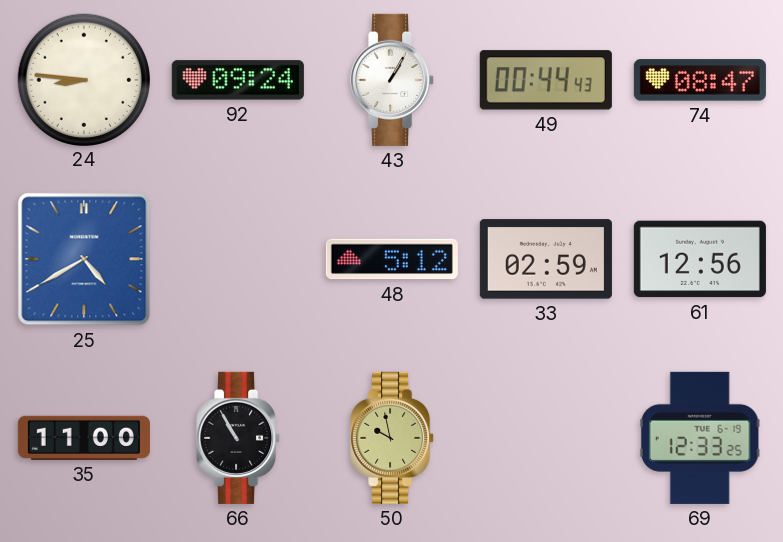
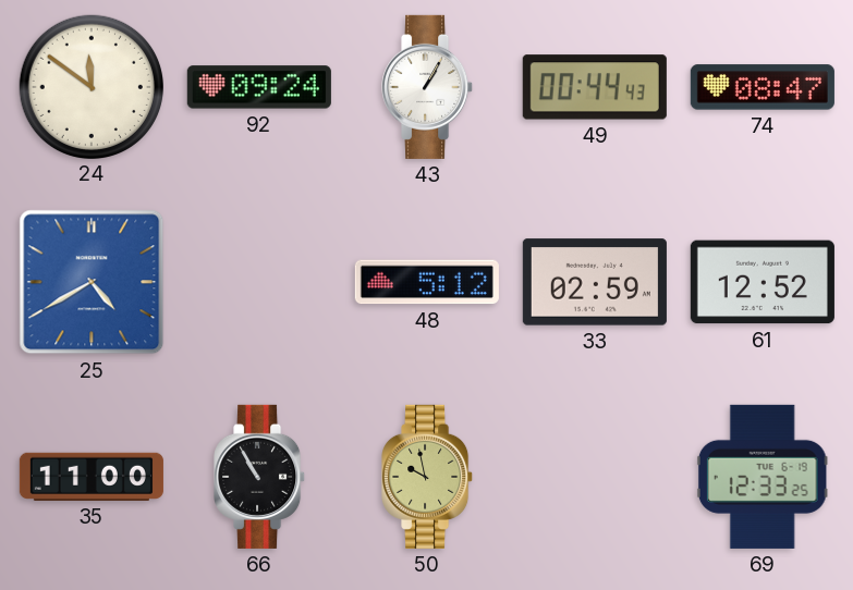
24: 8:46 -> 11:51
61: 12:56 -> 12:52
